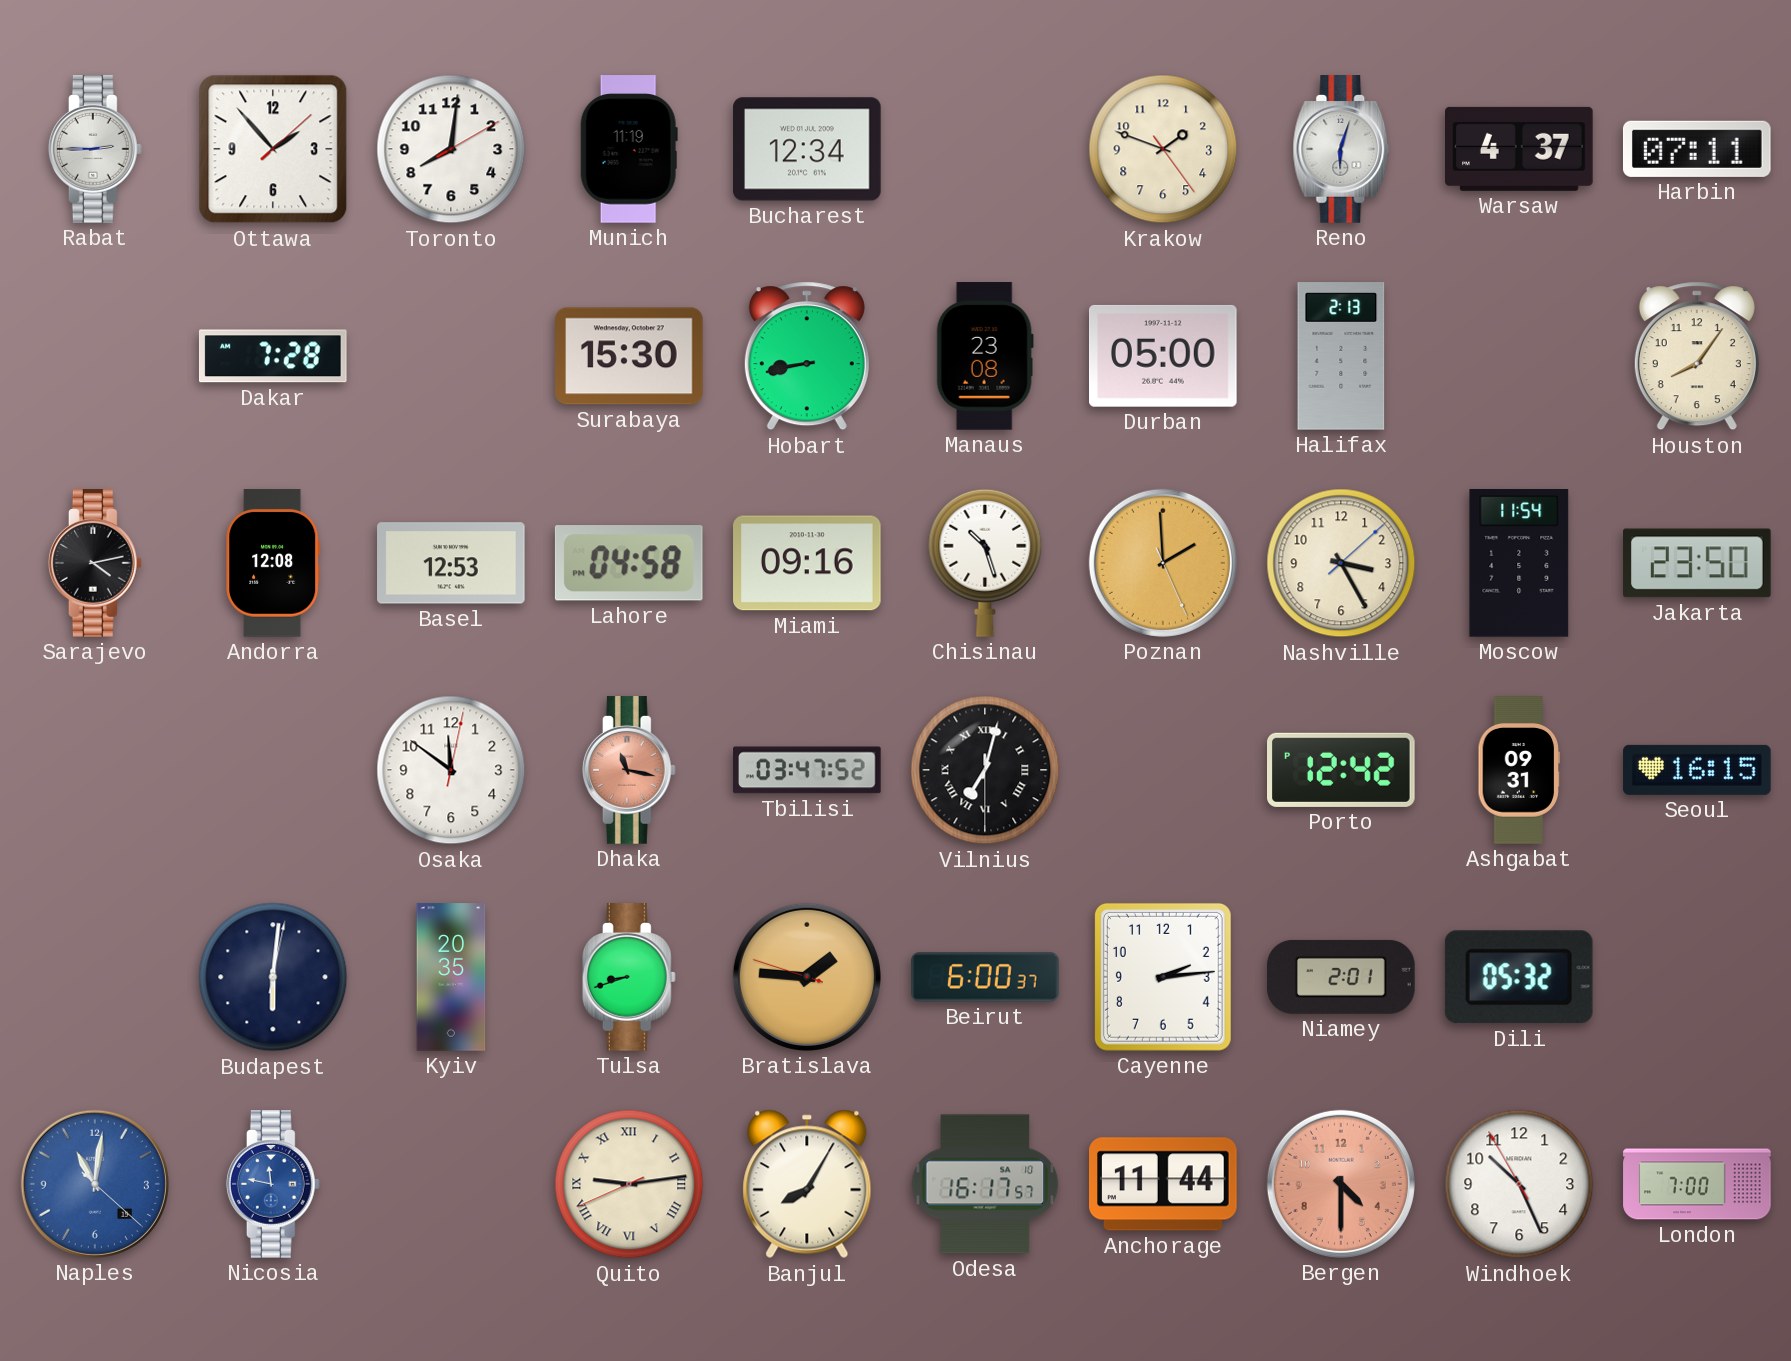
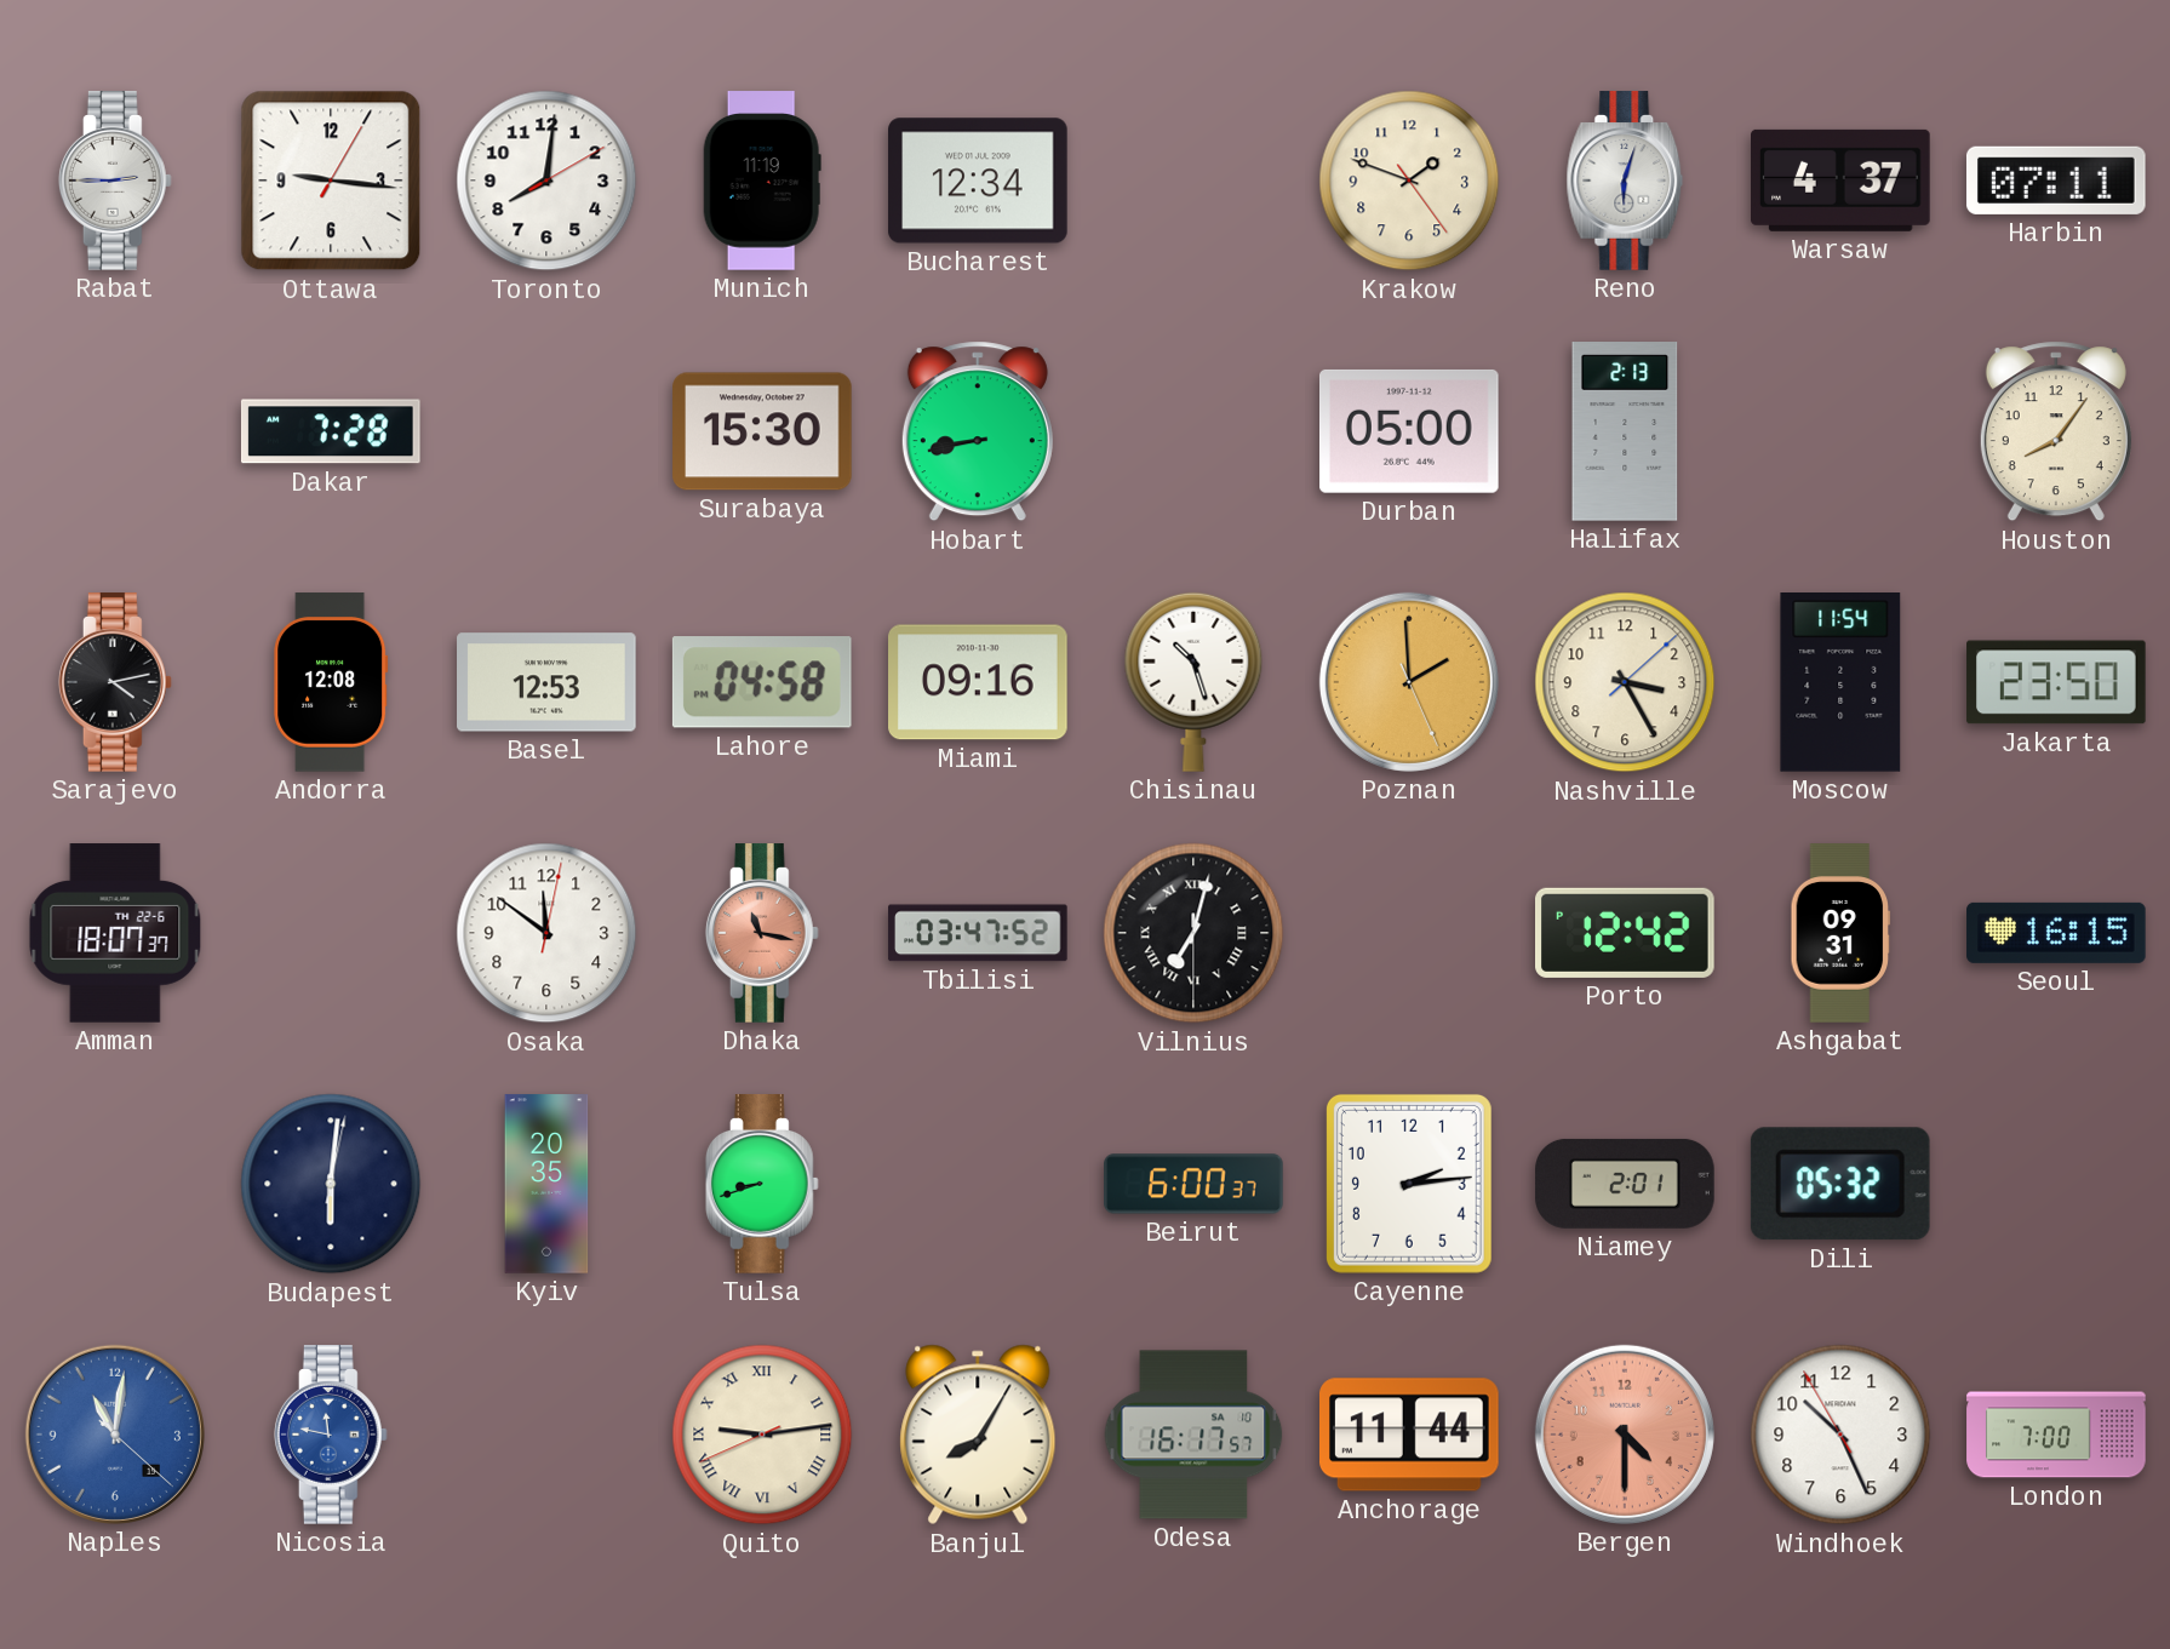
Ottawa: 1:53 -> 9:16
Manaus: 23:08 -> none
Amman: none -> 18:07
Bratislava: 1:45 -> none
